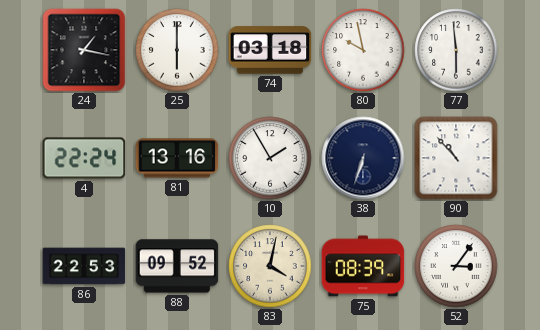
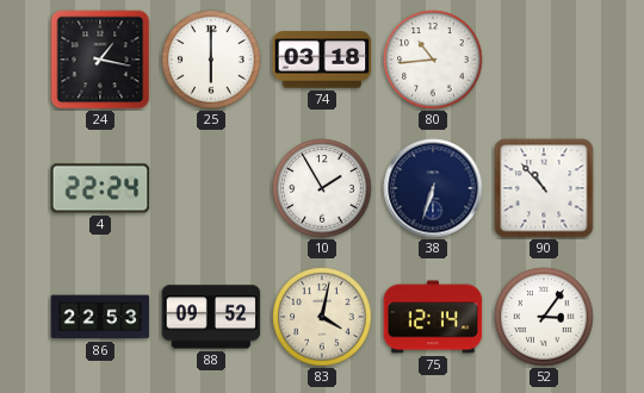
80: 9:58 -> 10:44
77: 5:59 -> none
81: 13:16 -> none
75: 08:39 -> 12:14
